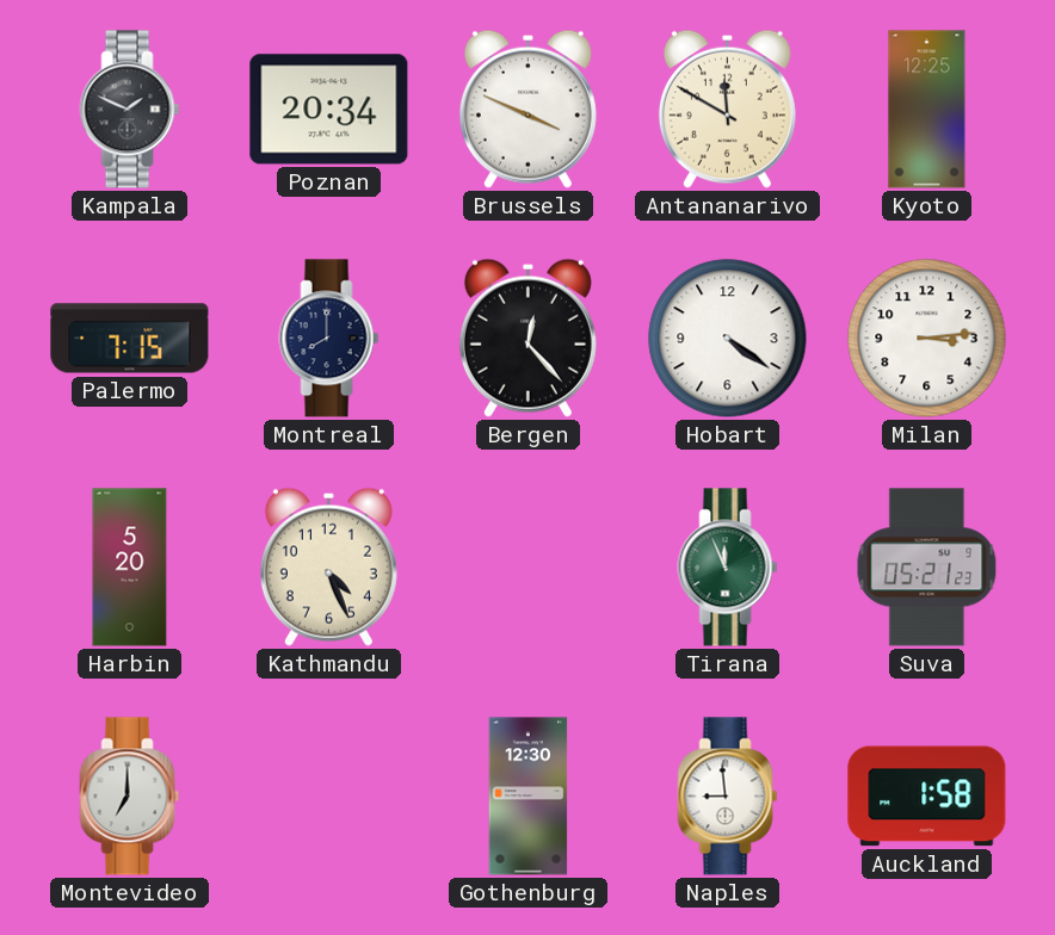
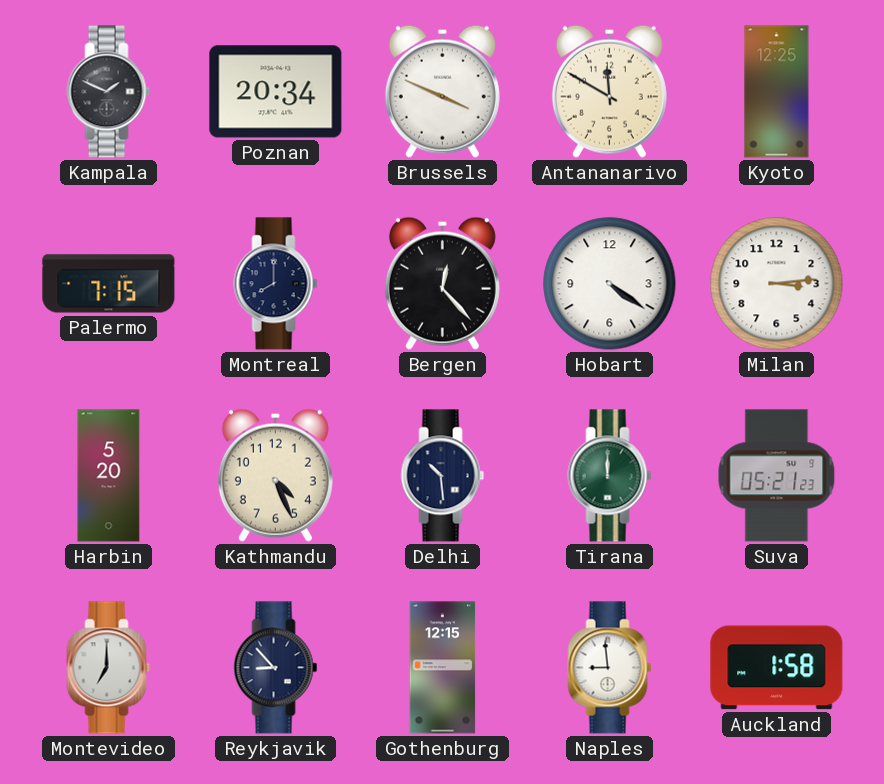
Delhi: none -> 10:29
Tirana: 11:56 -> 12:00
Reykjavik: none -> 8:53
Gothenburg: 12:30 -> 12:15
